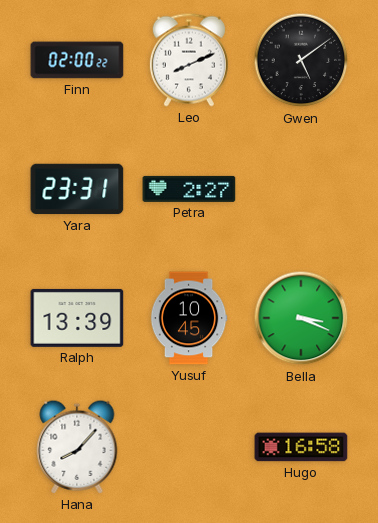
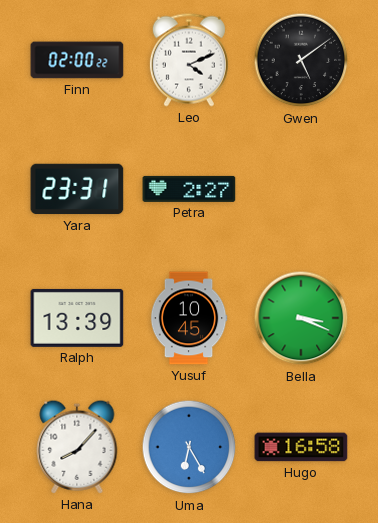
Leo: 8:11 -> 4:11
Uma: none -> 6:25
